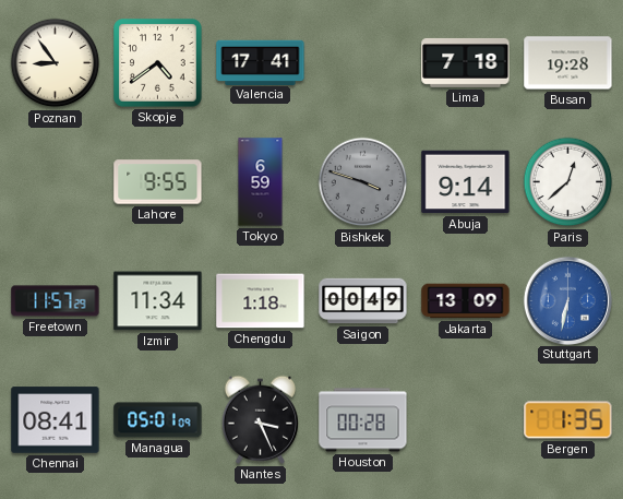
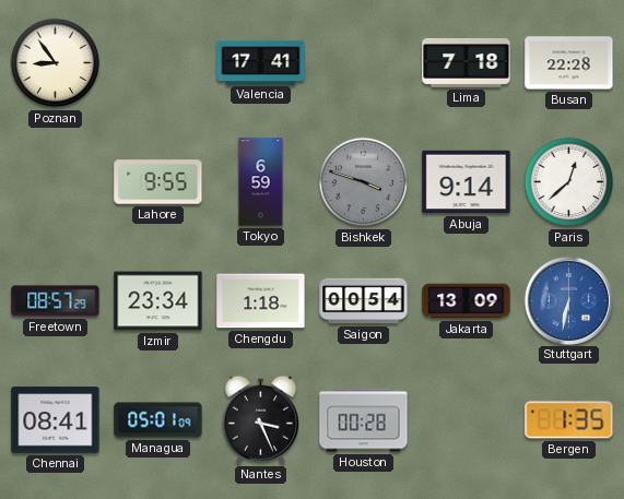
Skopje: 4:39 -> none
Busan: 19:28 -> 22:28
Freetown: 11:57 -> 08:57
Izmir: 11:34 -> 23:34
Saigon: 00:49 -> 00:54
